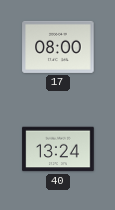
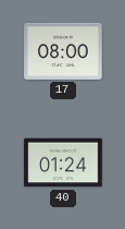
40: 13:24 -> 01:24
